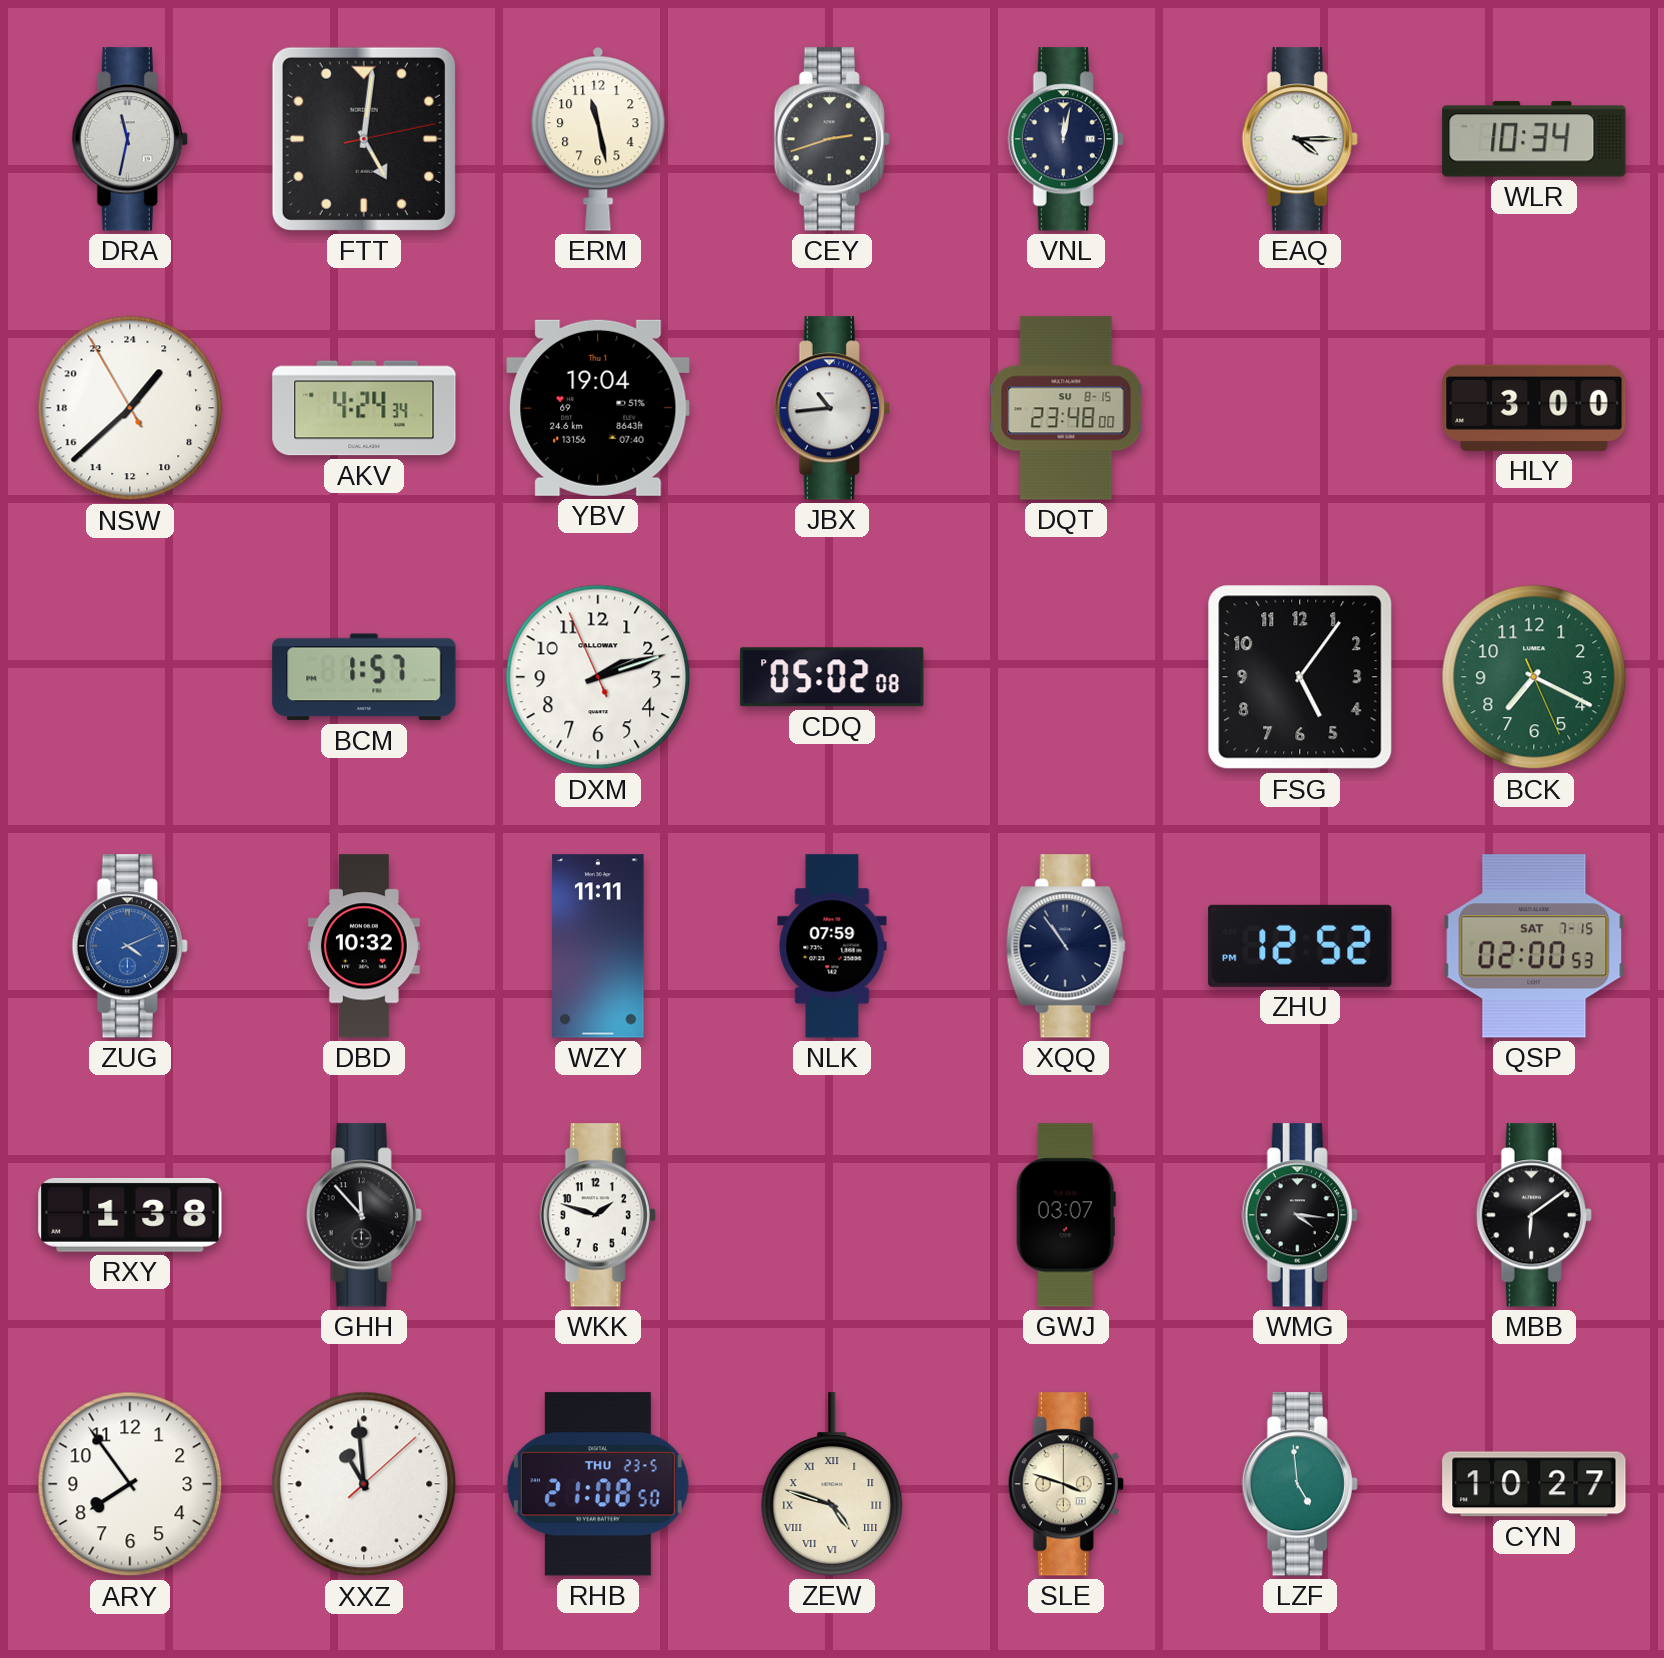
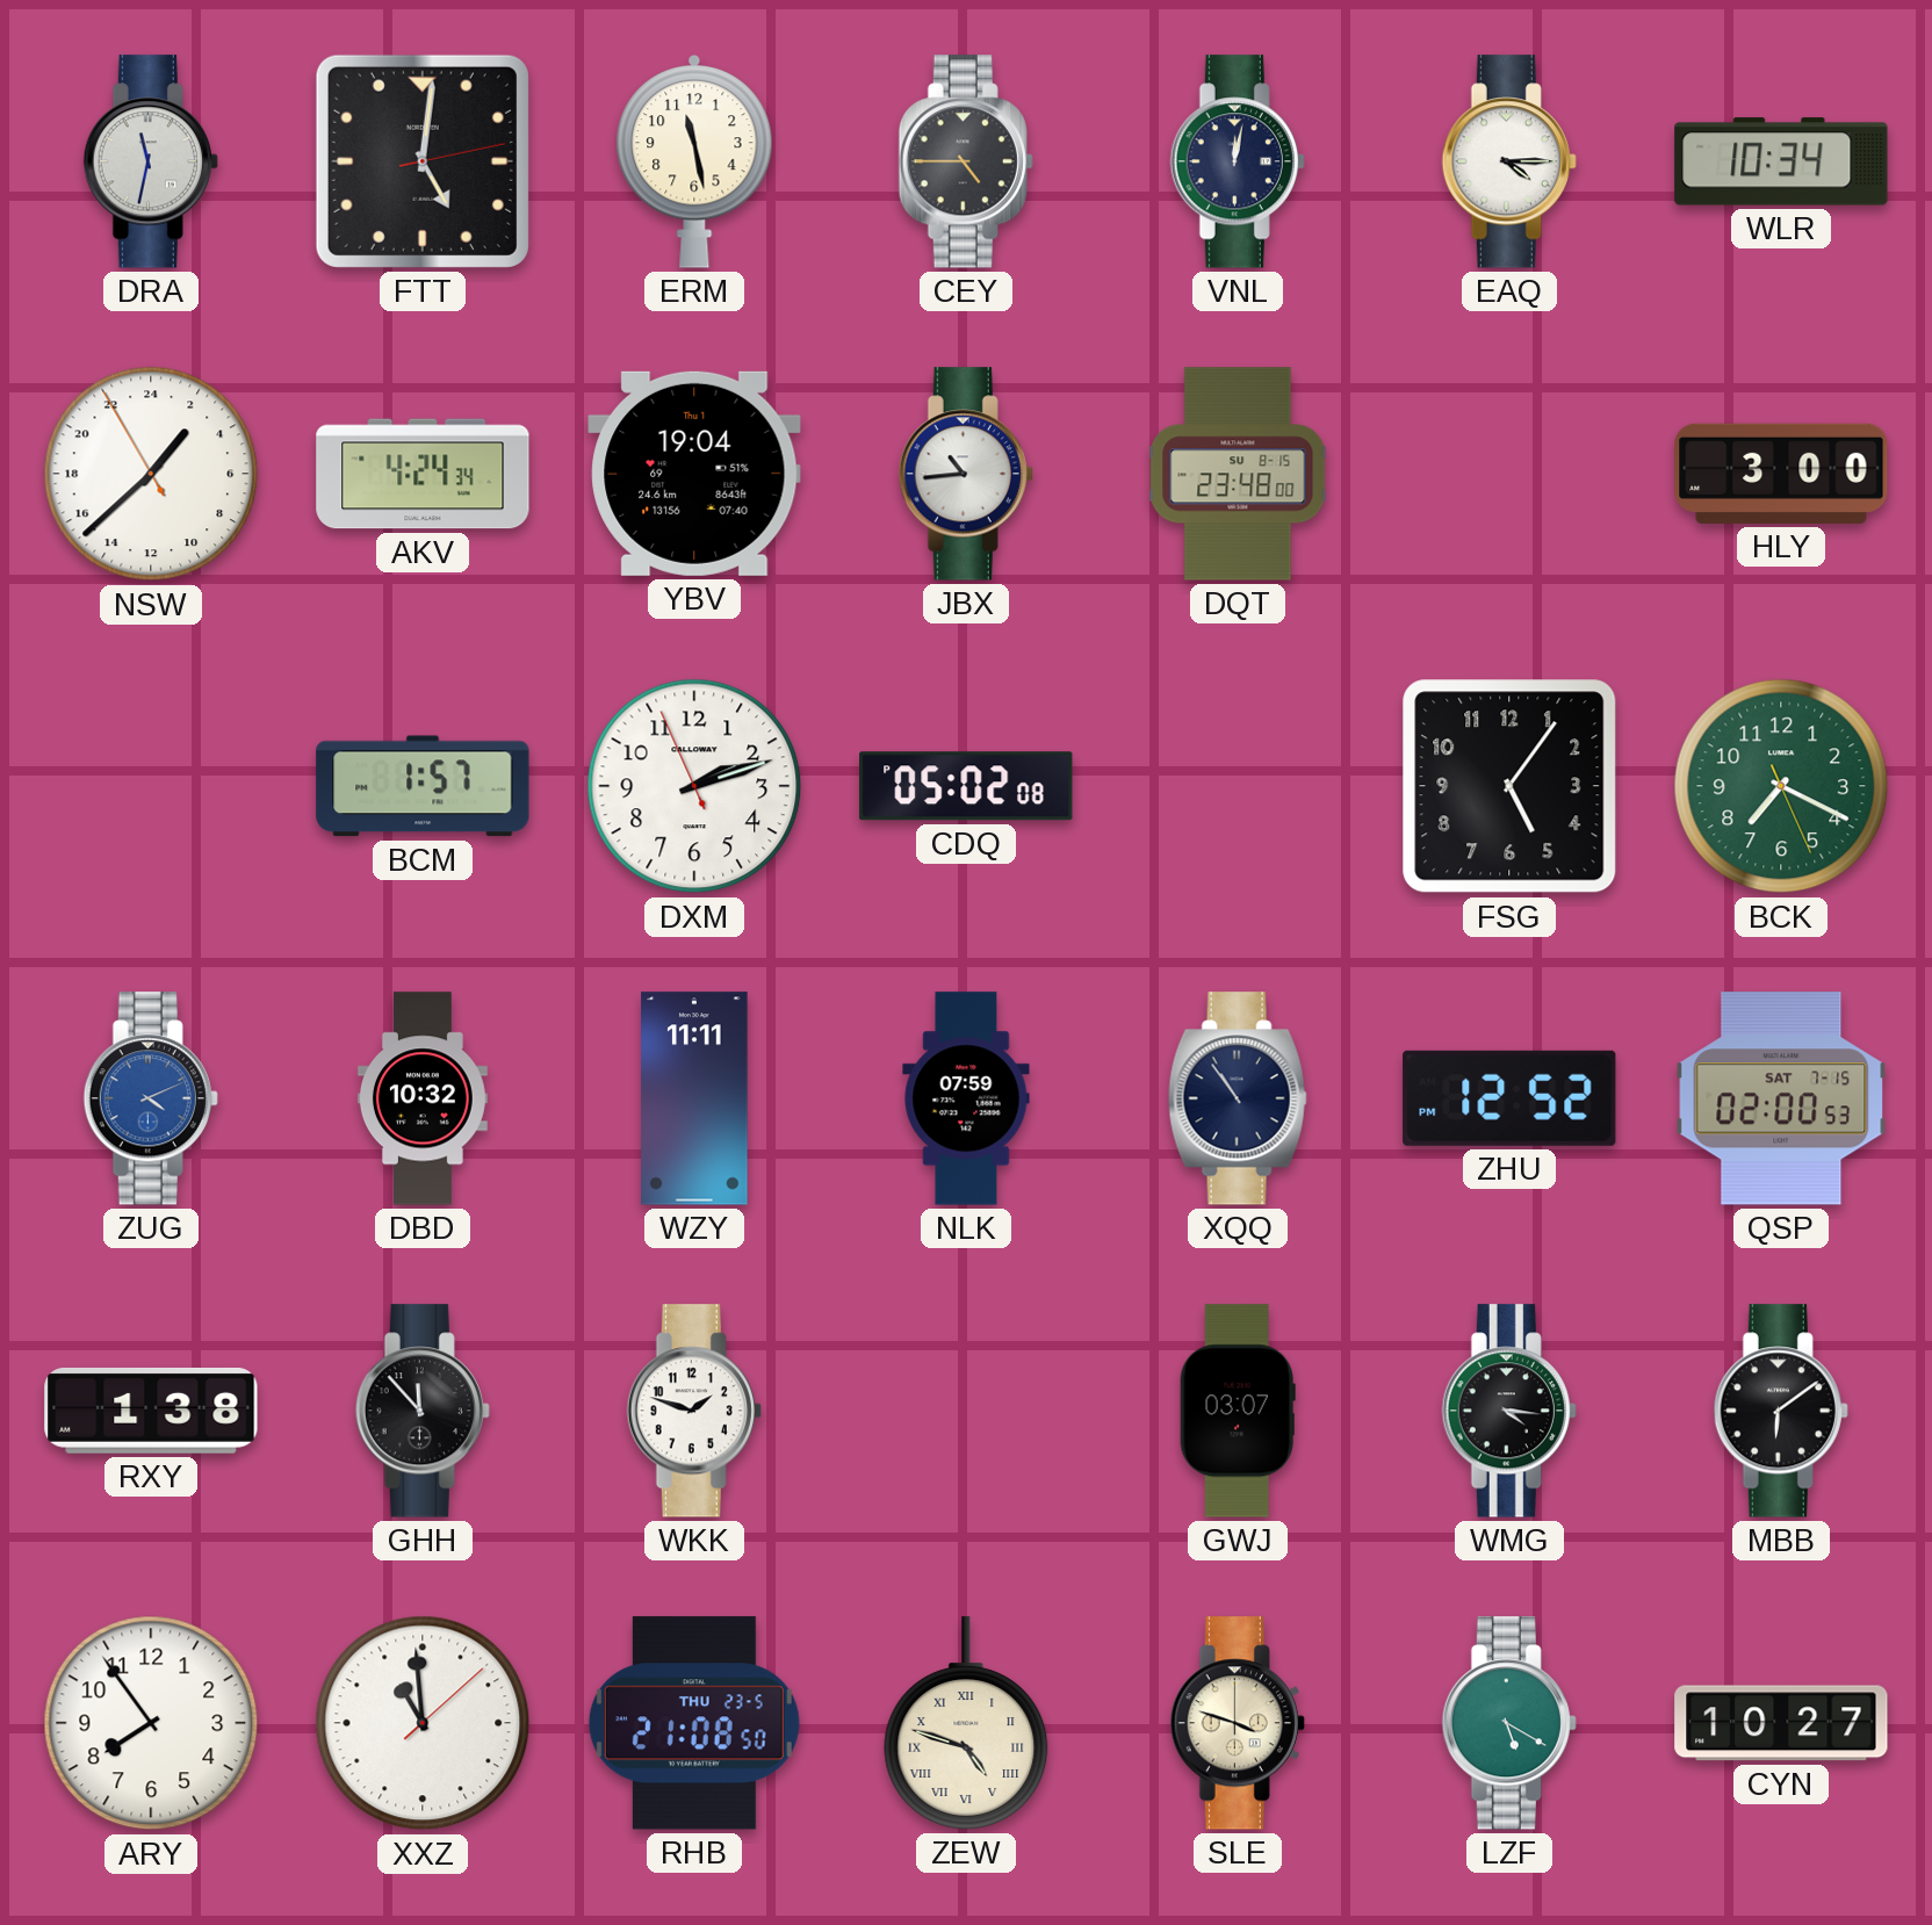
CEY: 2:42 -> 4:45
LZF: 4:59 -> 5:20
